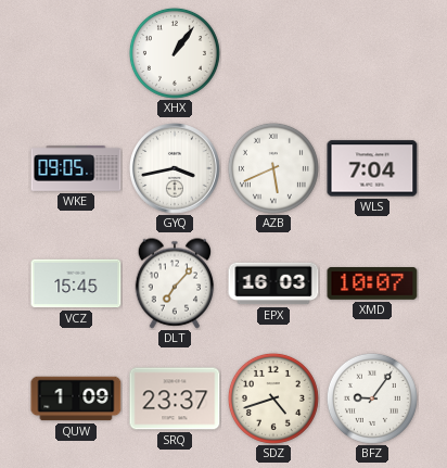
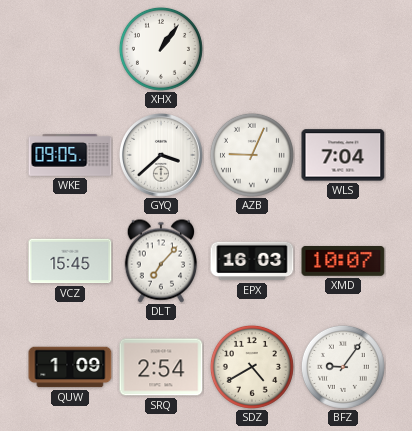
GYQ: 3:43 -> 3:38
AZB: 5:41 -> 9:04
SRQ: 23:37 -> 2:54
SDZ: 4:42 -> 4:40
